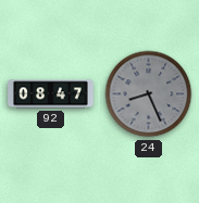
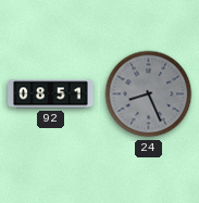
92: 08:47 -> 08:51
